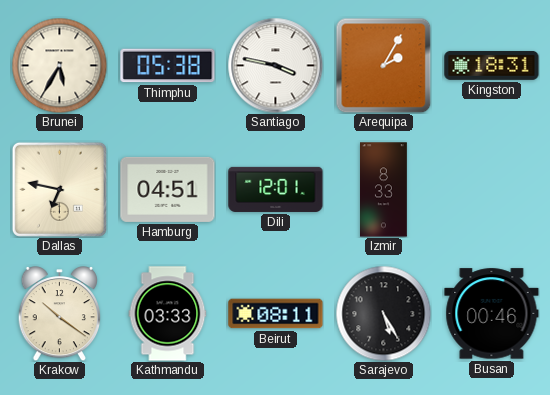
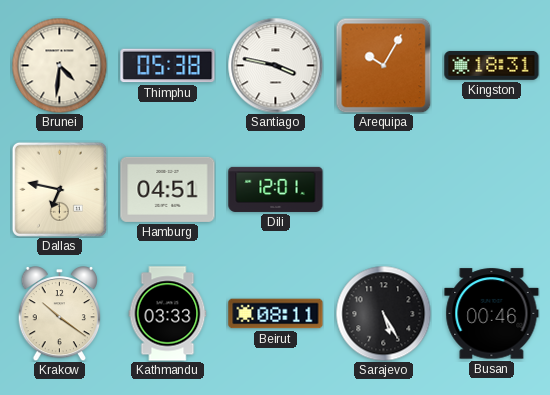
Brunei: 5:35 -> 4:31
Arequipa: 2:05 -> 10:05
Izmir: 8:33 -> none
